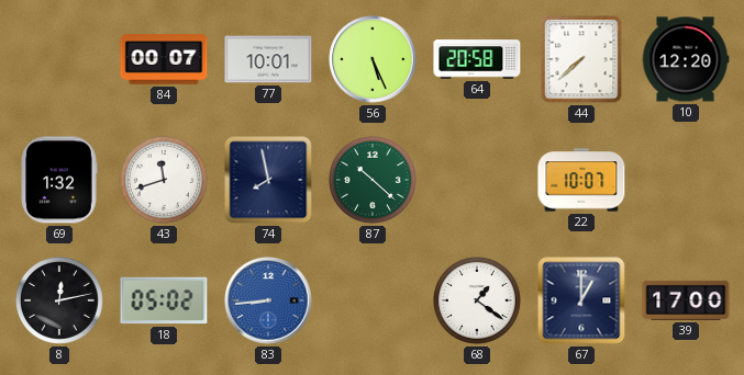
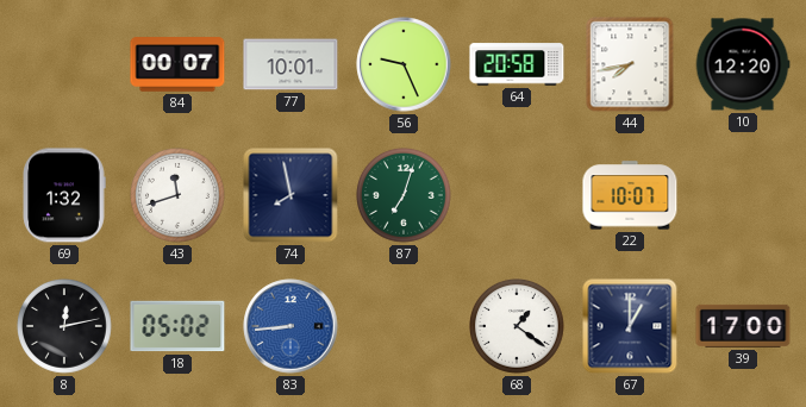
56: 5:26 -> 9:26
44: 7:38 -> 7:43
87: 10:22 -> 7:03
